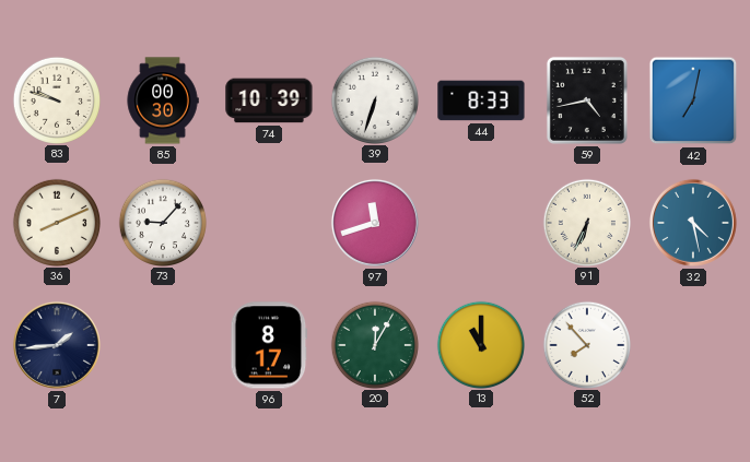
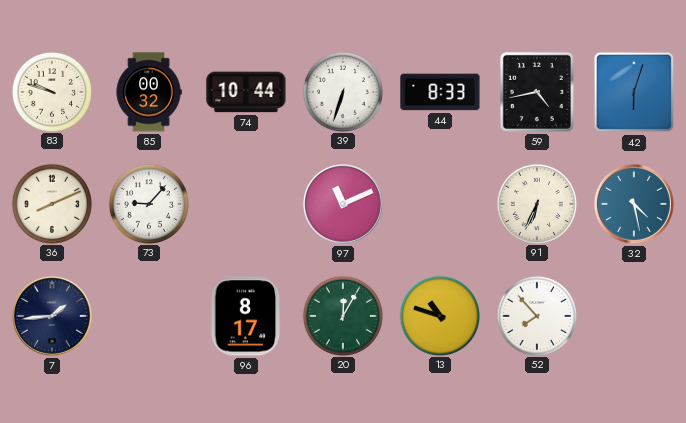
85: 00:30 -> 00:32
74: 10:39 -> 10:44
42: 7:02 -> 6:03
97: 11:42 -> 11:11
13: 11:00 -> 10:48
